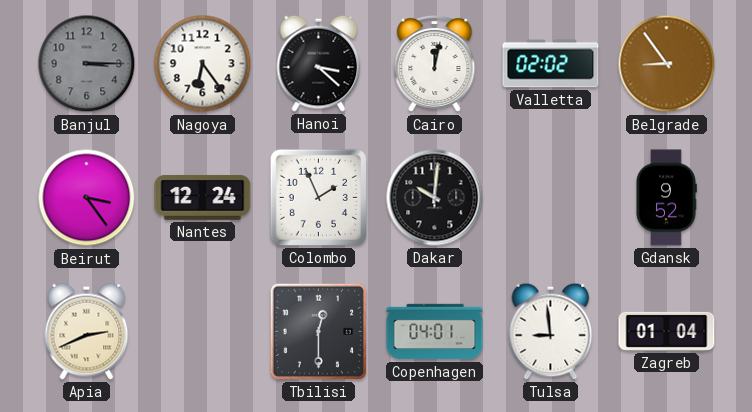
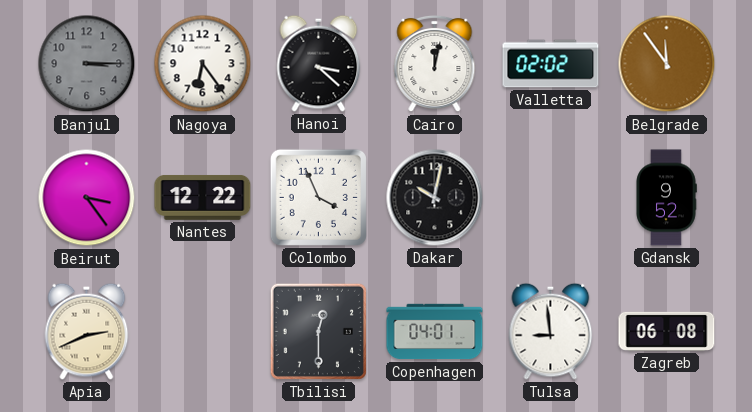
Belgrade: 8:54 -> 11:54
Nantes: 12:24 -> 12:22
Colombo: 1:56 -> 3:56
Dakar: 10:01 -> 10:02
Zagreb: 01:04 -> 06:08
